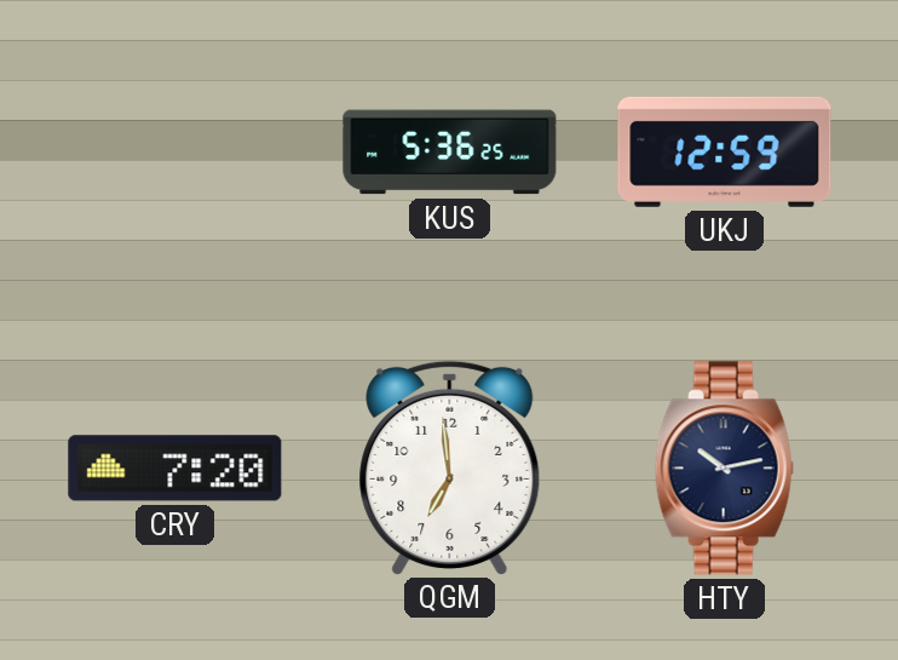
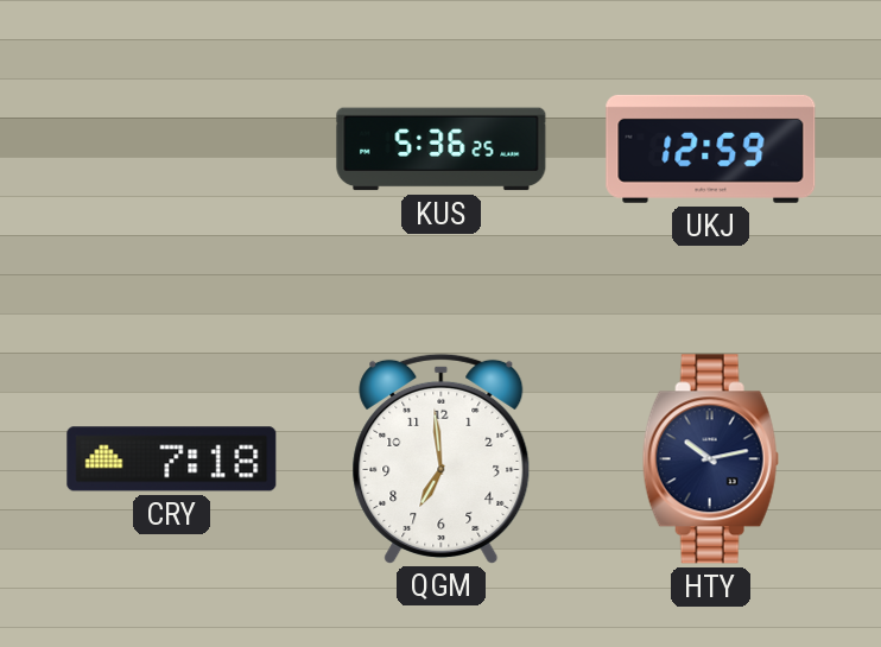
CRY: 7:20 -> 7:18
